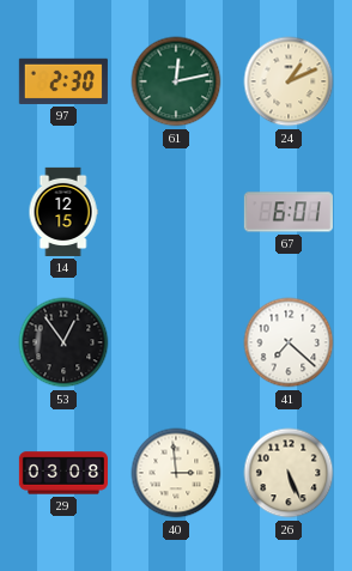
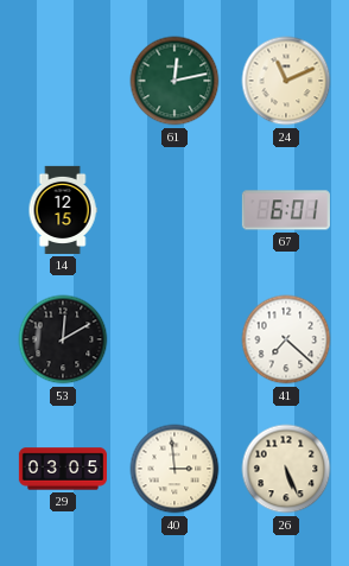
97: 2:30 -> none
24: 1:11 -> 11:11
53: 12:54 -> 12:10
29: 03:08 -> 03:05
